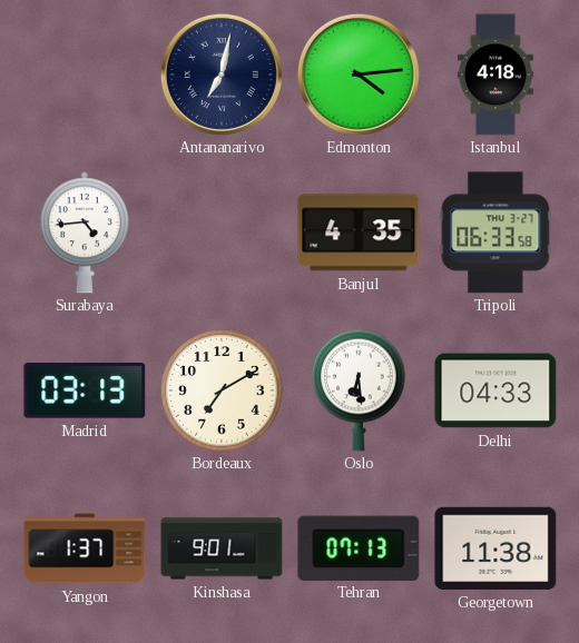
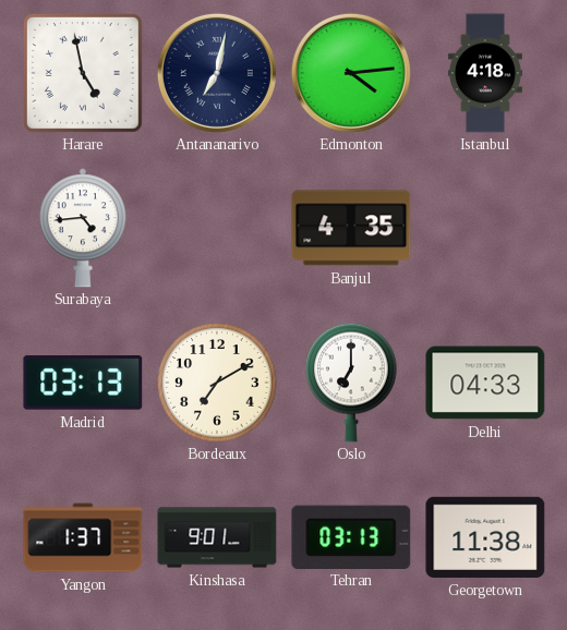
Harare: none -> 4:58
Tripoli: 06:33 -> none
Oslo: 6:29 -> 7:00
Tehran: 07:13 -> 03:13
